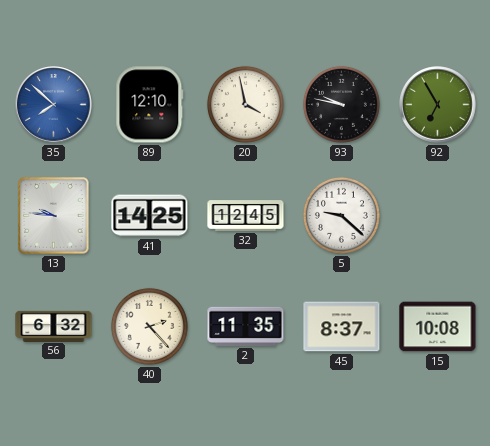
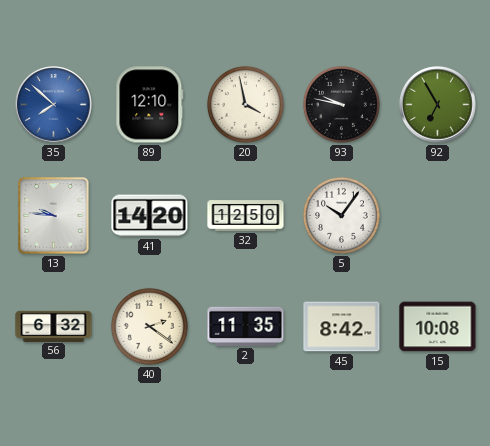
41: 14:25 -> 14:20
32: 12:45 -> 12:50
5: 9:22 -> 10:06
40: 2:23 -> 2:21
45: 8:37 -> 8:42
